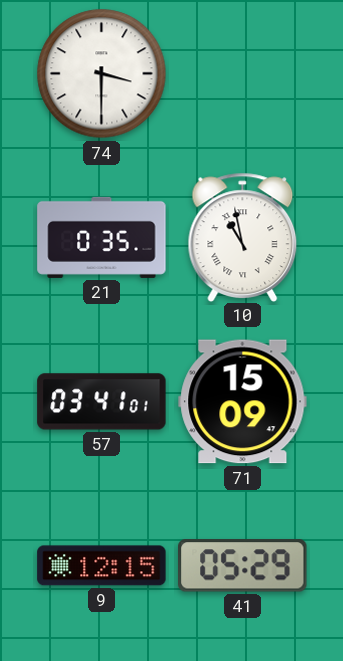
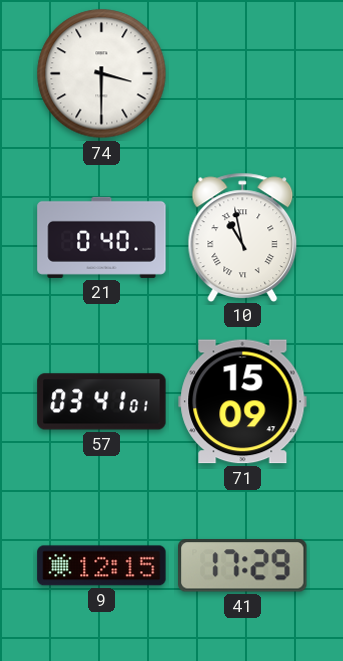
21: 0:35 -> 0:40
41: 05:29 -> 17:29
